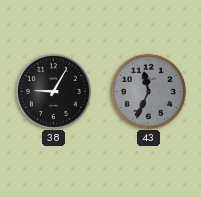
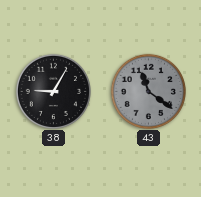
43: 11:34 -> 11:21
